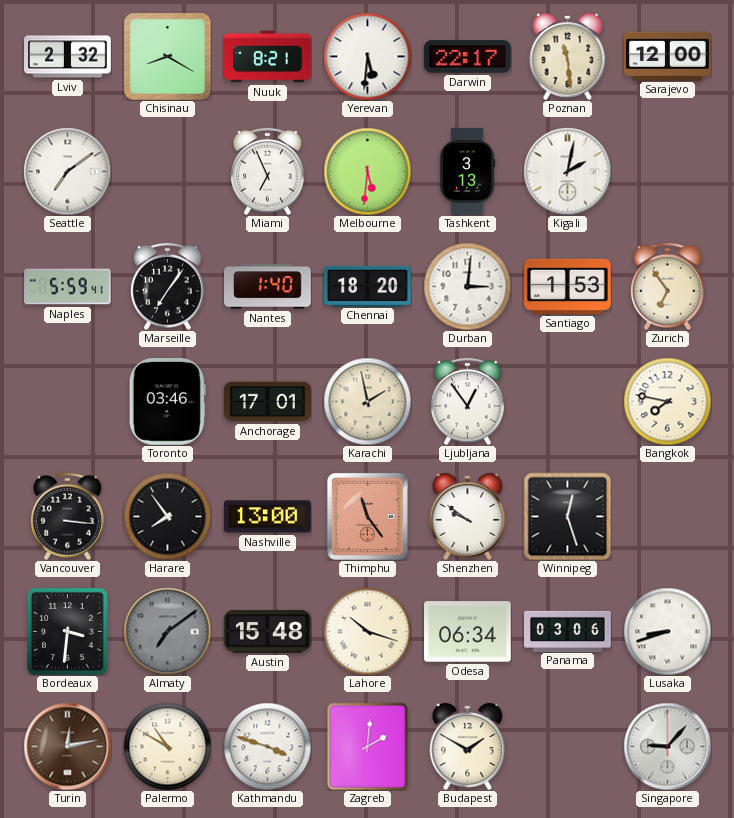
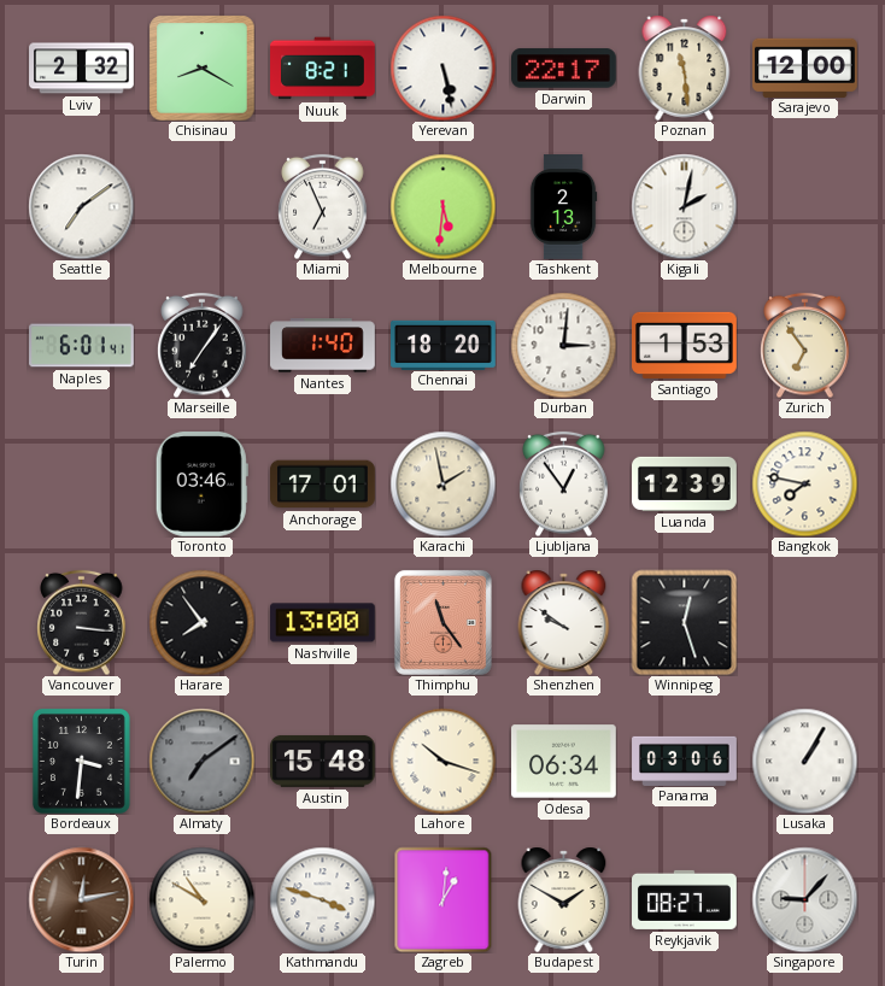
Yerevan: 5:31 -> 5:28
Tashkent: 3:13 -> 2:13
Naples: 5:59 -> 6:01
Luanda: none -> 12:39
Lusaka: 8:42 -> 1:05
Zagreb: 2:01 -> 1:01
Reykjavik: none -> 08:27
